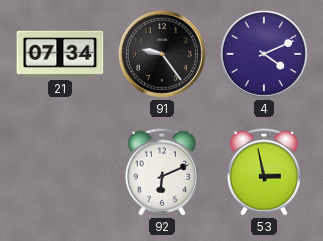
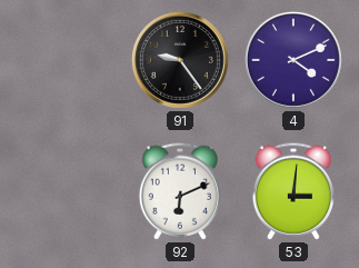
21: 07:34 -> none
53: 2:58 -> 3:01
